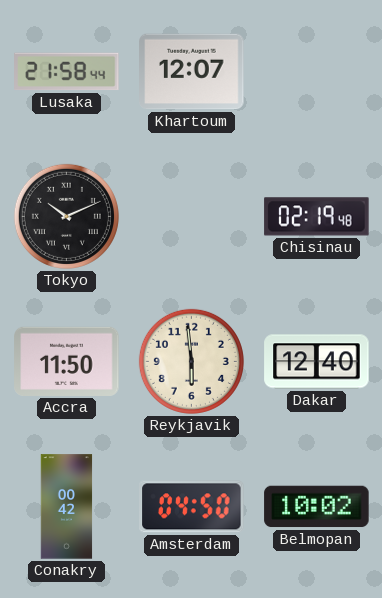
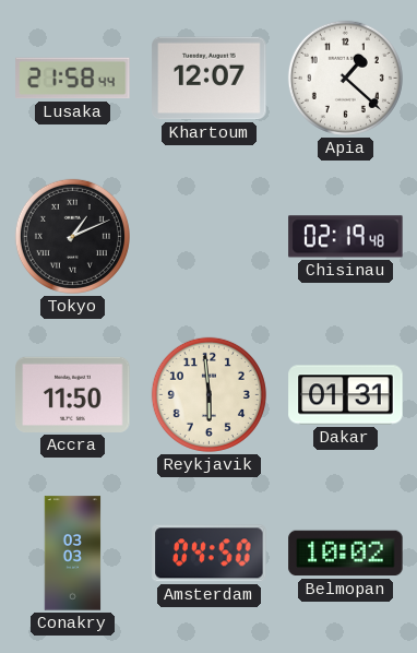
Apia: none -> 1:22
Tokyo: 10:11 -> 1:11
Dakar: 12:40 -> 01:31
Conakry: 00:42 -> 03:03
